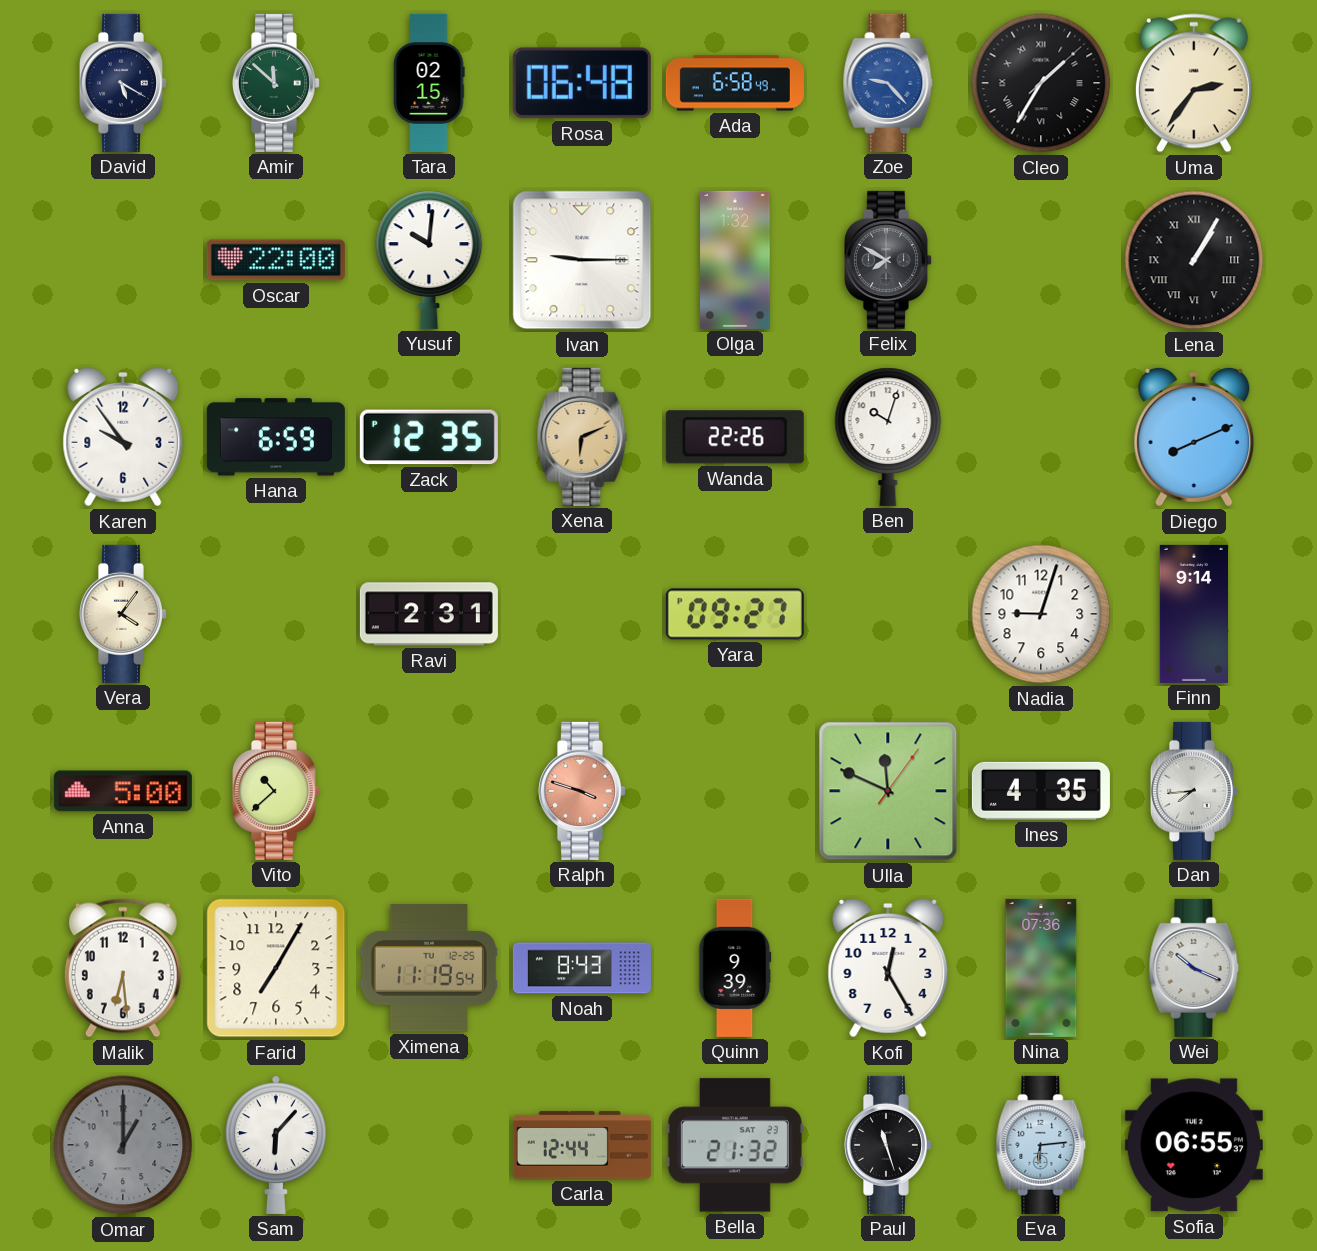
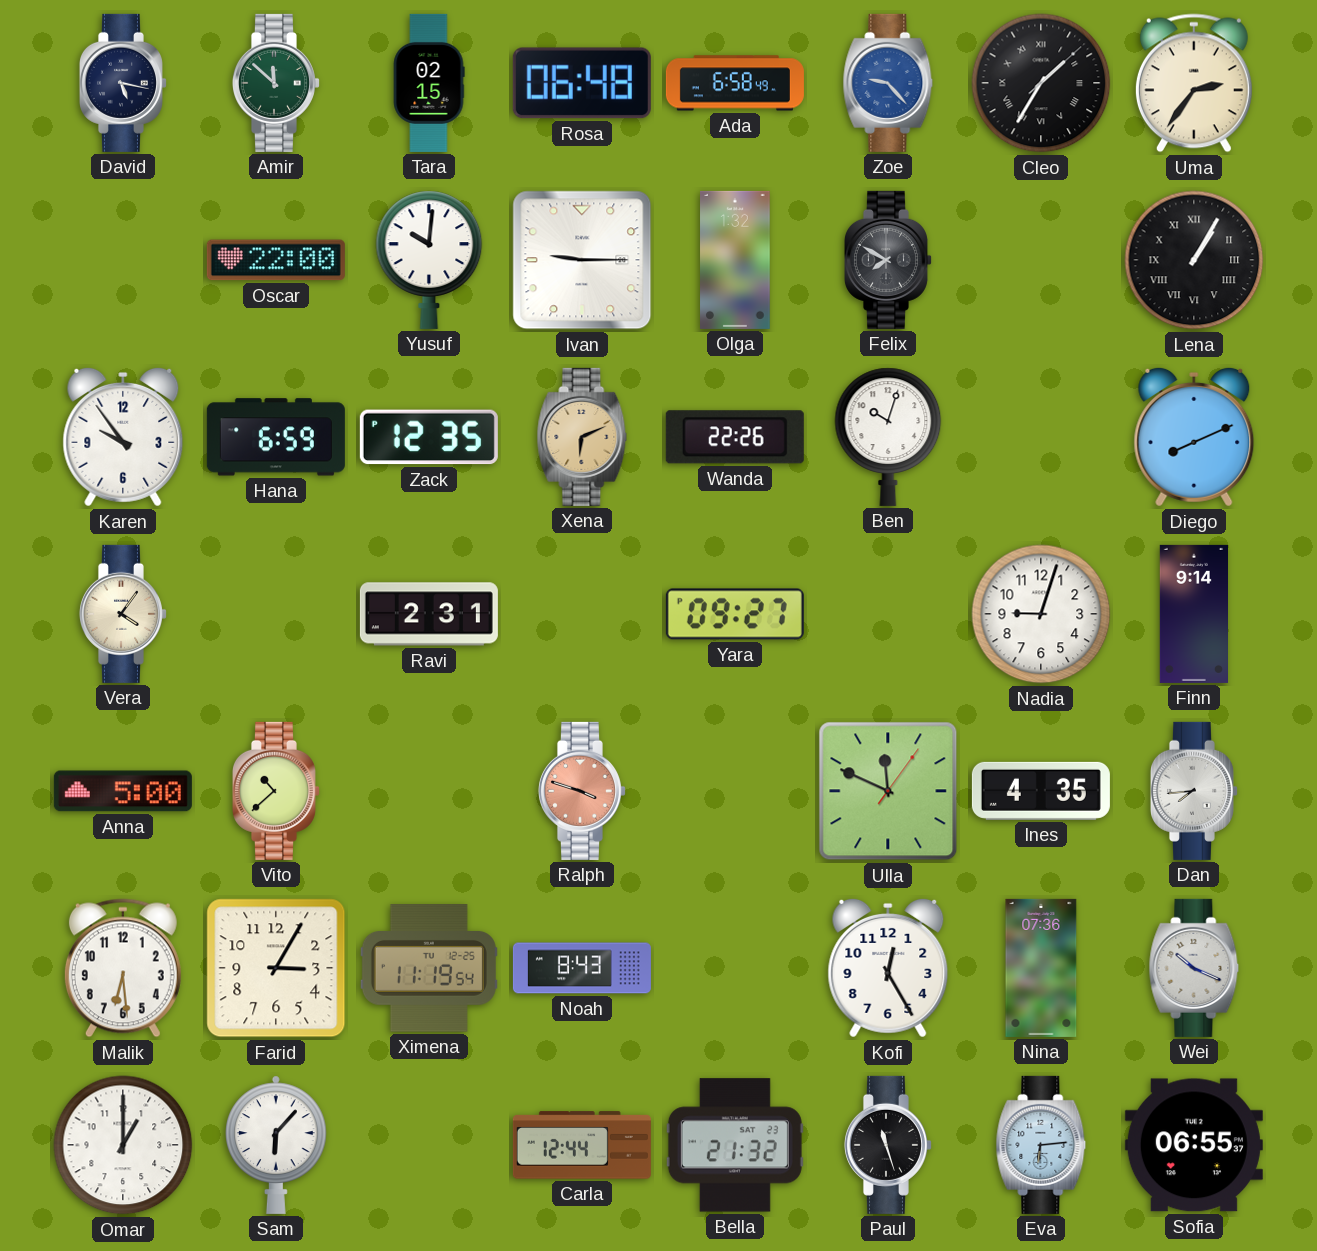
David: 5:20 -> 5:17
Farid: 7:05 -> 3:05
Quinn: 9:39 -> none
Omar dial: grey -> white
